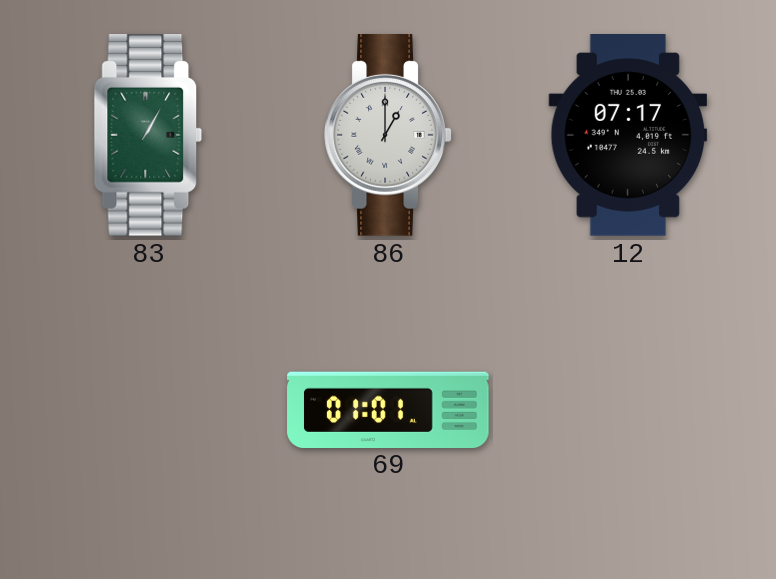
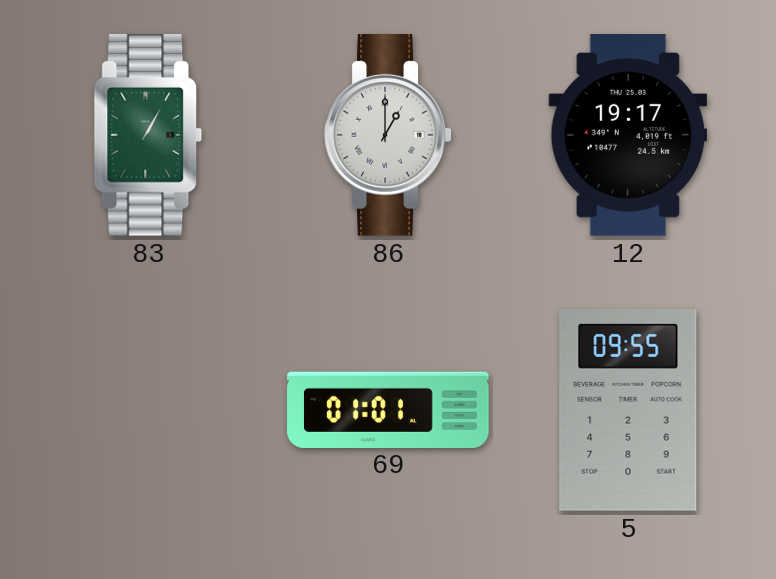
12: 07:17 -> 19:17
5: none -> 09:55
